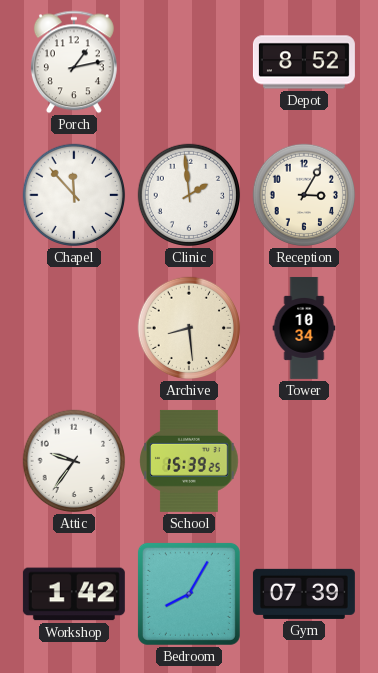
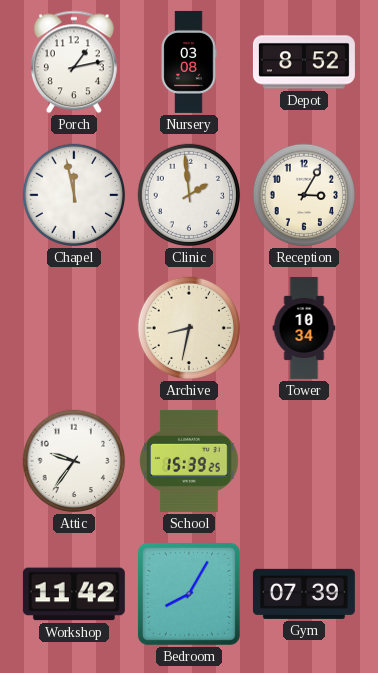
Nursery: none -> 03:08
Chapel: 11:53 -> 11:58
Archive: 8:29 -> 8:32
Workshop: 1:42 -> 11:42
